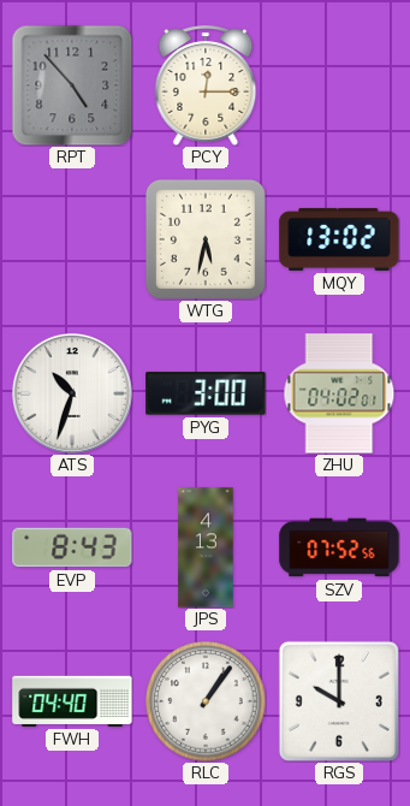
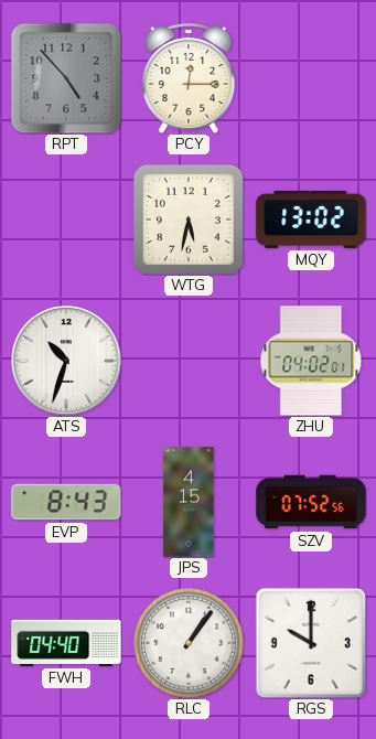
PYG: 3:00 -> none
JPS: 4:13 -> 4:15
